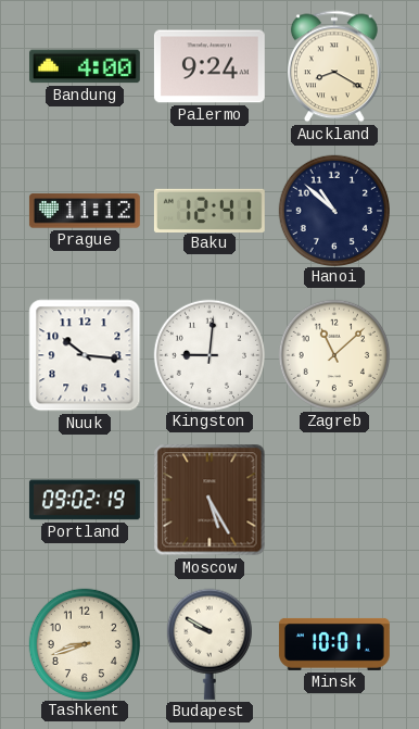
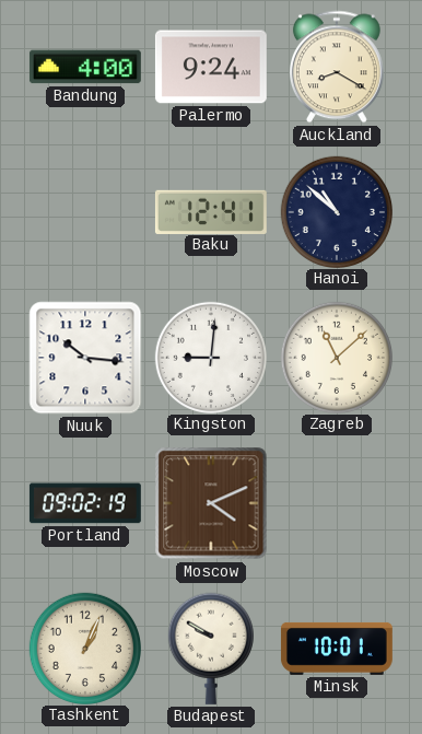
Prague: 11:12 -> none
Moscow: 5:25 -> 4:11
Tashkent: 8:42 -> 1:04
